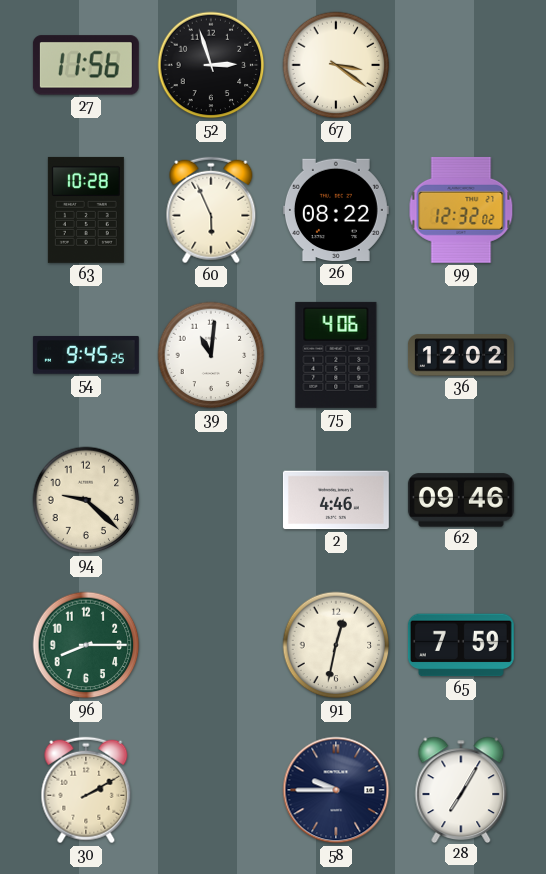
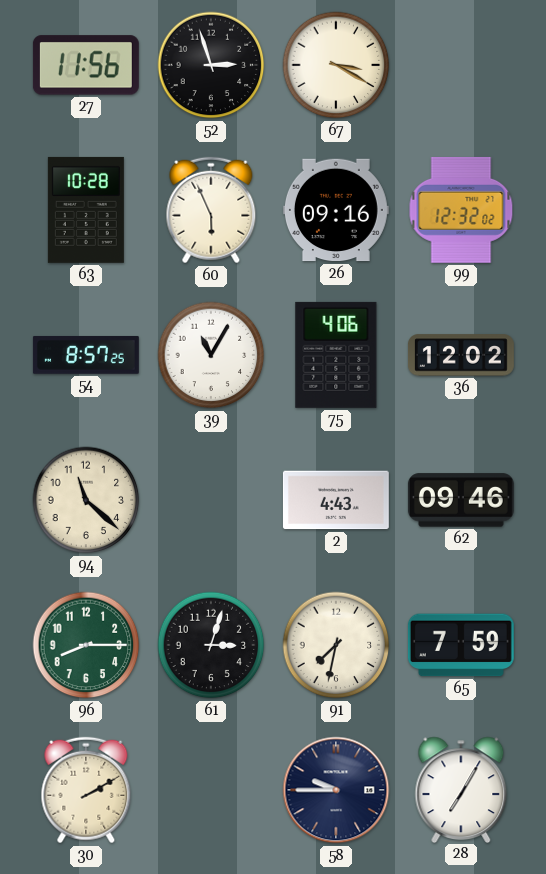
67: 3:21 -> 3:20
26: 08:22 -> 09:16
54: 9:45 -> 8:57
39: 11:01 -> 11:05
94: 9:22 -> 11:22
2: 4:46 -> 4:43
61: none -> 3:03
91: 12:32 -> 7:32
